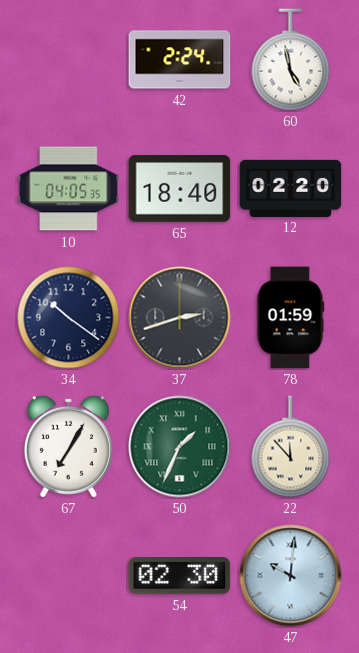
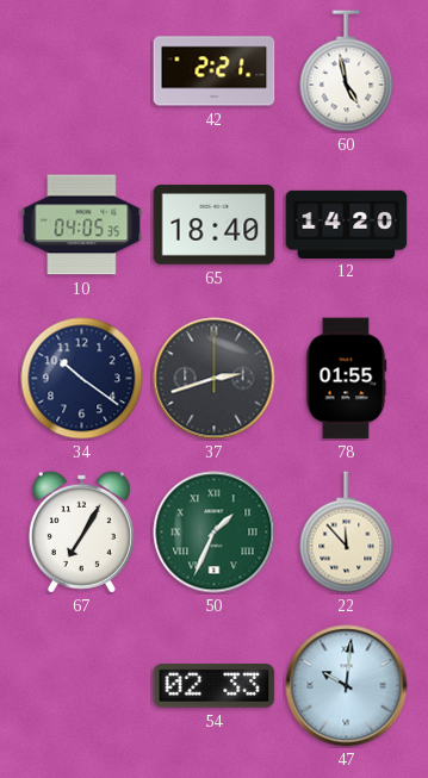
42: 2:24 -> 2:21
12: 02:20 -> 14:20
78: 01:59 -> 01:55
54: 02:30 -> 02:33
